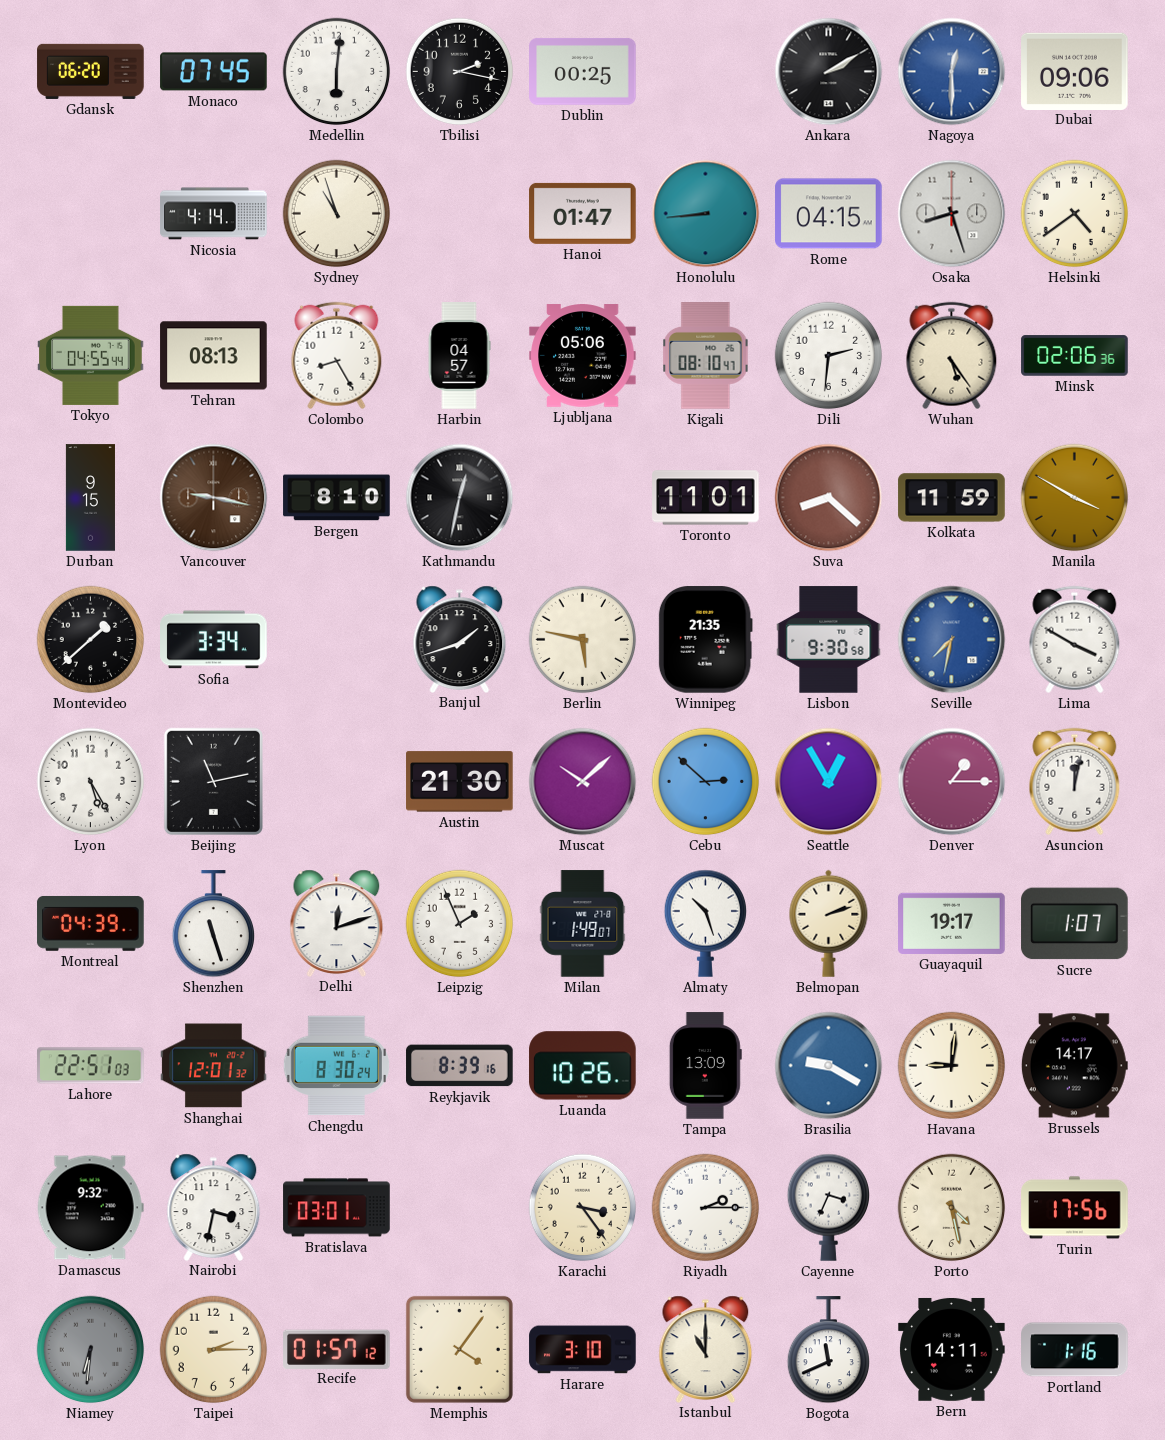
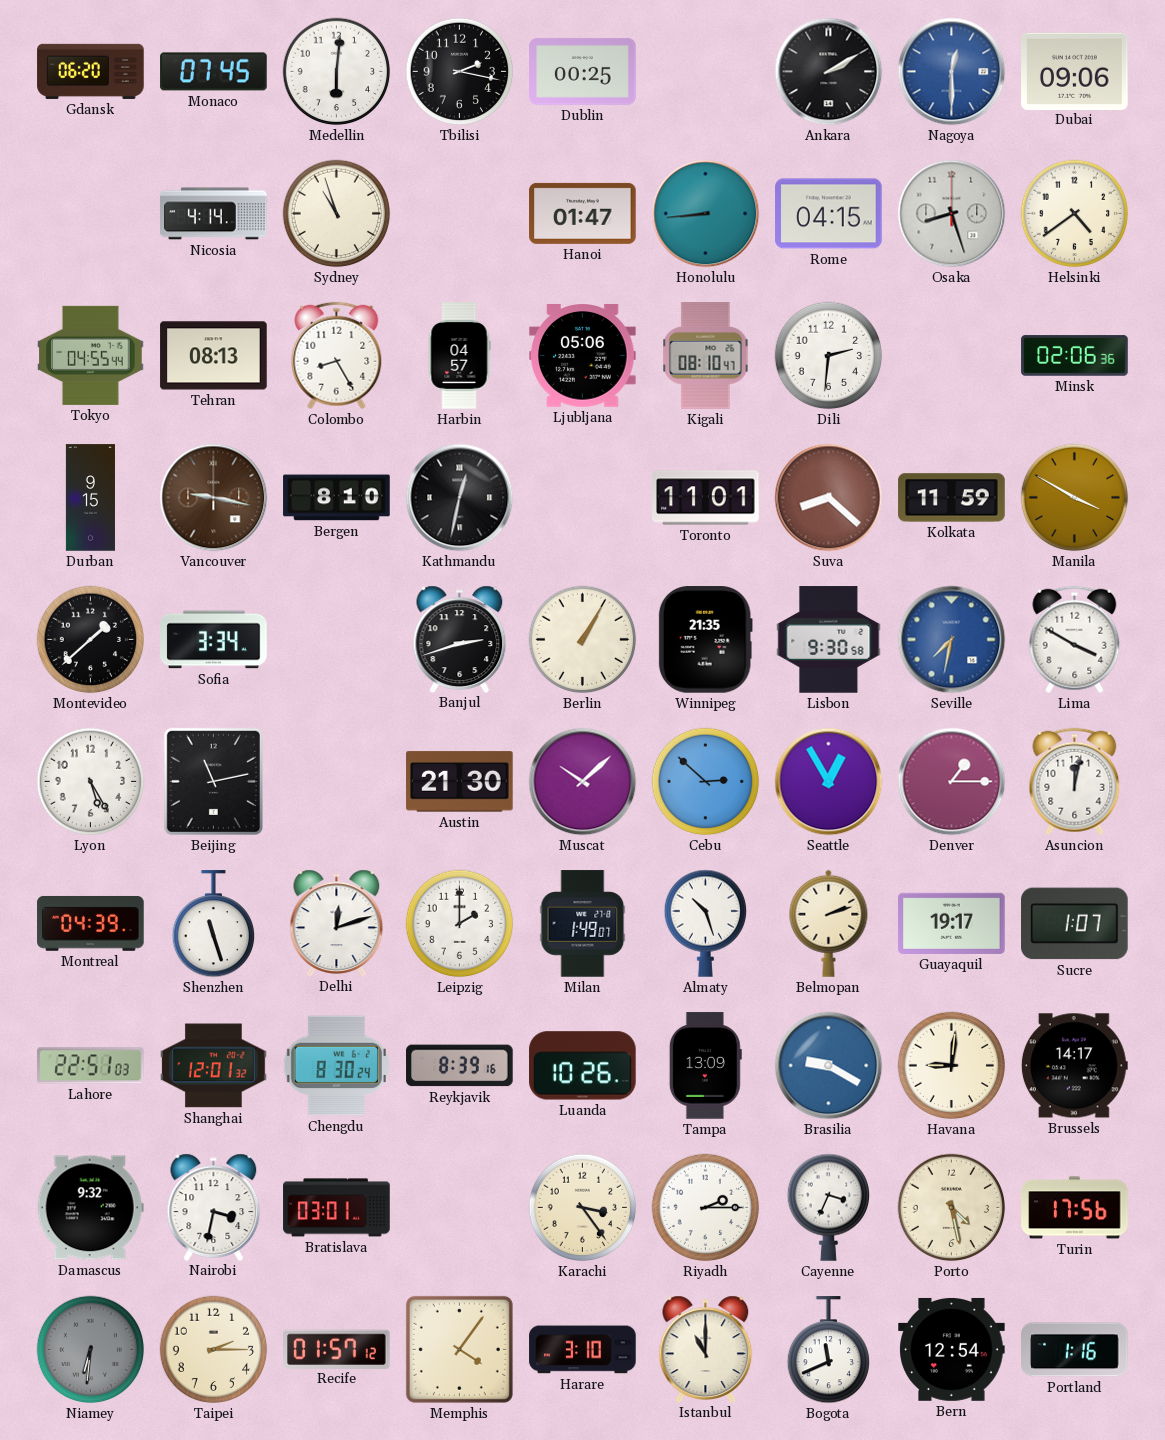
Wuhan: 5:24 -> none
Banjul: 1:42 -> 2:42
Berlin: 5:47 -> 1:05
Leipzig: 1:56 -> 2:00
Bern: 14:11 -> 12:54
